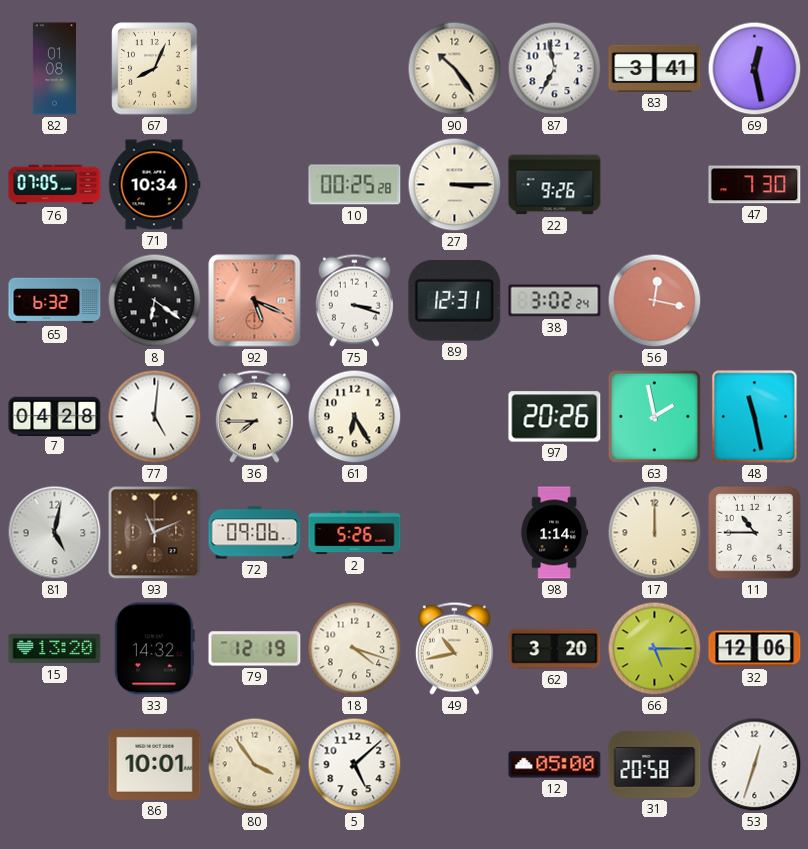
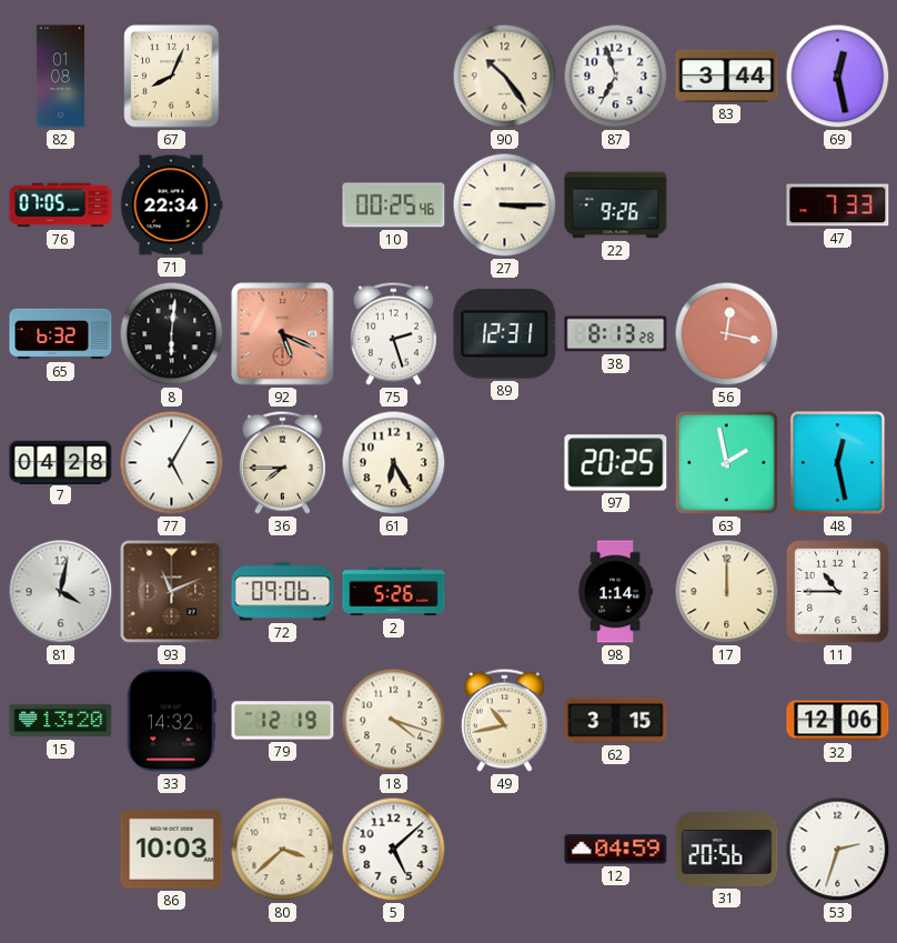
87: 6:58 -> 6:57
83: 3:41 -> 3:44
71: 10:34 -> 22:34
10: 00:25:28 -> 00:25:46
47: 7:30 -> 7:33
8: 6:21 -> 6:01
75: 3:18 -> 2:27
38: 3:02 -> 8:13
77: 5:01 -> 5:05
97: 20:26 -> 20:25
48: 11:28 -> 12:28
81: 5:02 -> 4:02
62: 3:20 -> 3:15
66: 5:15 -> none
86: 10:01 -> 10:03
80: 3:54 -> 3:38
12: 05:00 -> 04:59
31: 20:58 -> 20:56
53: 12:33 -> 2:33
